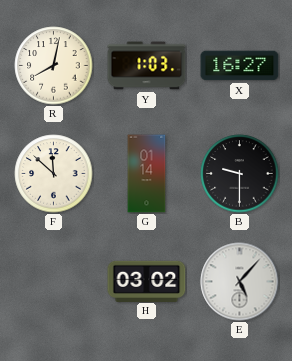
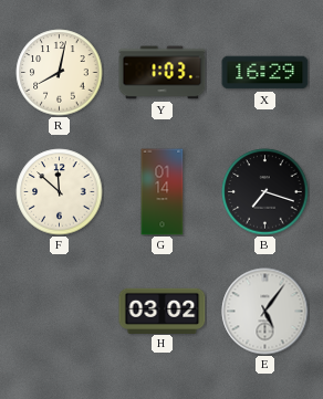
X: 16:27 -> 16:29
B: 9:30 -> 7:18
E: 5:07 -> 5:06
